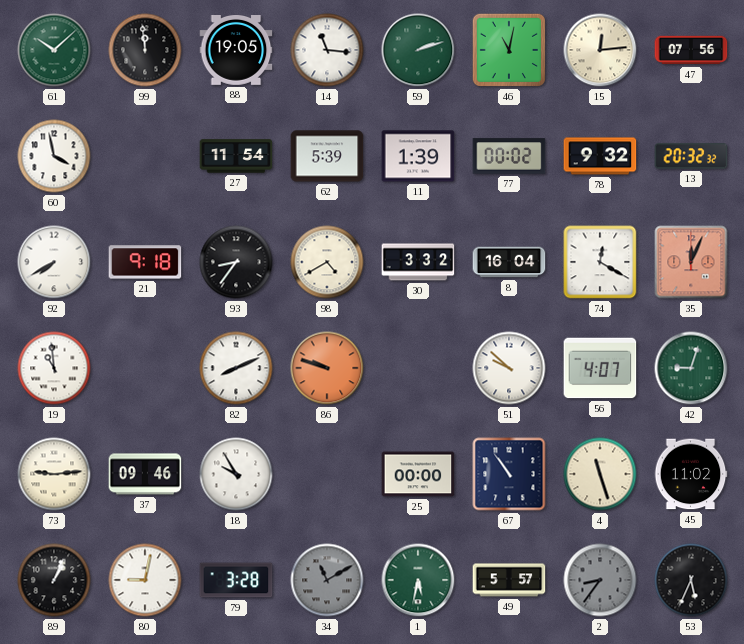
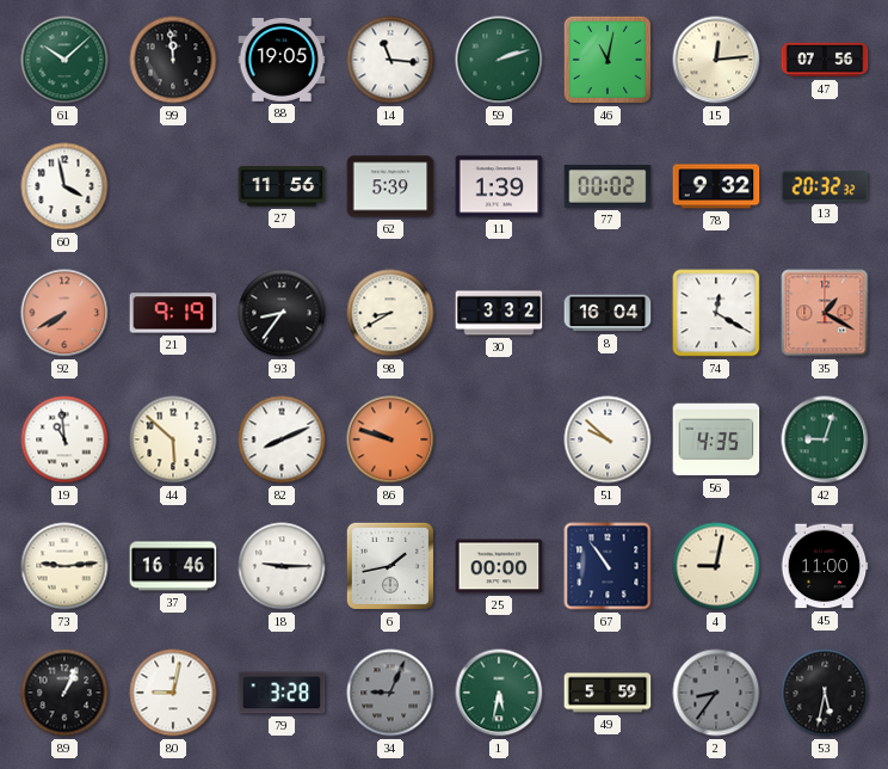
27: 11:54 -> 11:56
92 dial: white -> salmon
21: 9:18 -> 9:19
98: 4:40 -> 8:40
35: 12:04 -> 1:20
44: none -> 5:52
56: 4:07 -> 4:35
37: 09:46 -> 16:46
18: 9:55 -> 9:15
6: none -> 1:43
4: 11:27 -> 9:02
45: 11:02 -> 11:00
34: 11:10 -> 9:04
49: 5:57 -> 5:59
53: 5:34 -> 5:32
